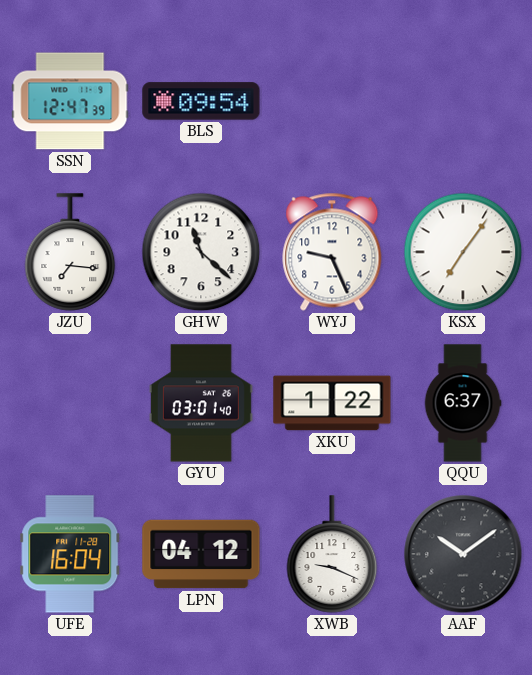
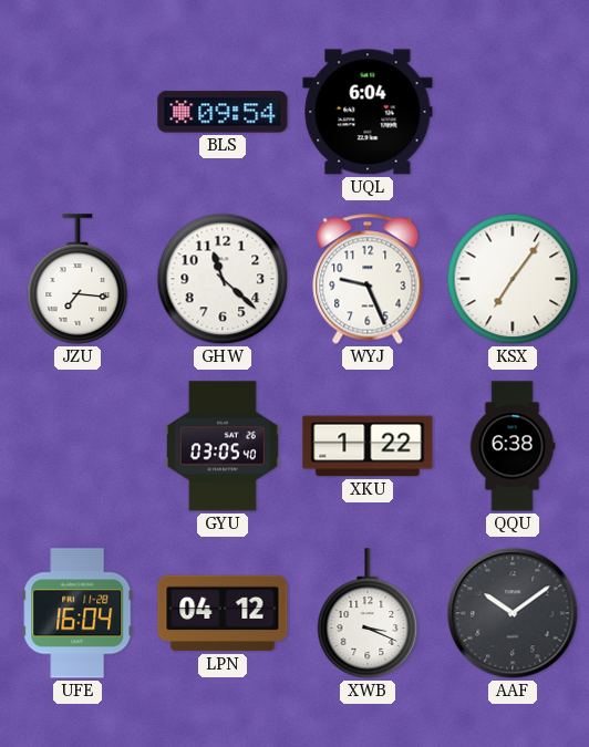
SSN: 12:47 -> none
UQL: none -> 6:04
GYU: 03:01 -> 03:05
QQU: 6:37 -> 6:38
XWB: 9:19 -> 3:19
